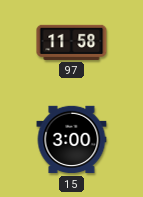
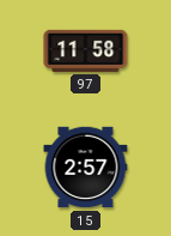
15: 3:00 -> 2:57
